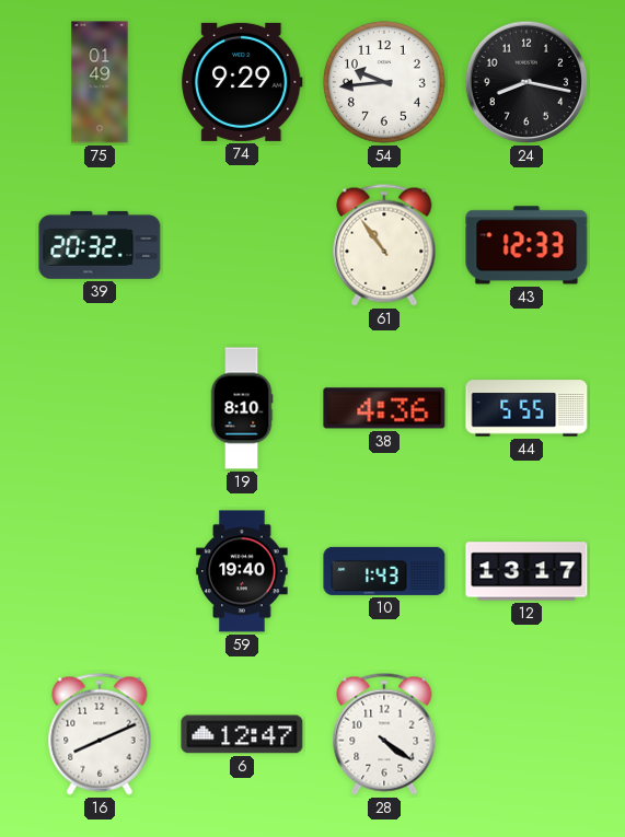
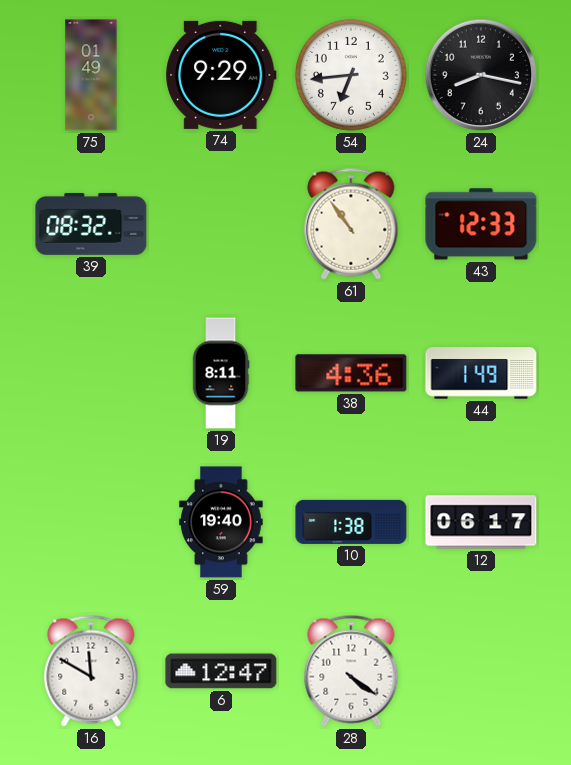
54: 9:44 -> 6:44
39: 20:32 -> 08:32
19: 8:10 -> 8:11
44: 5:55 -> 1:49
10: 1:43 -> 1:38
12: 13:17 -> 06:17
16: 8:11 -> 11:50
